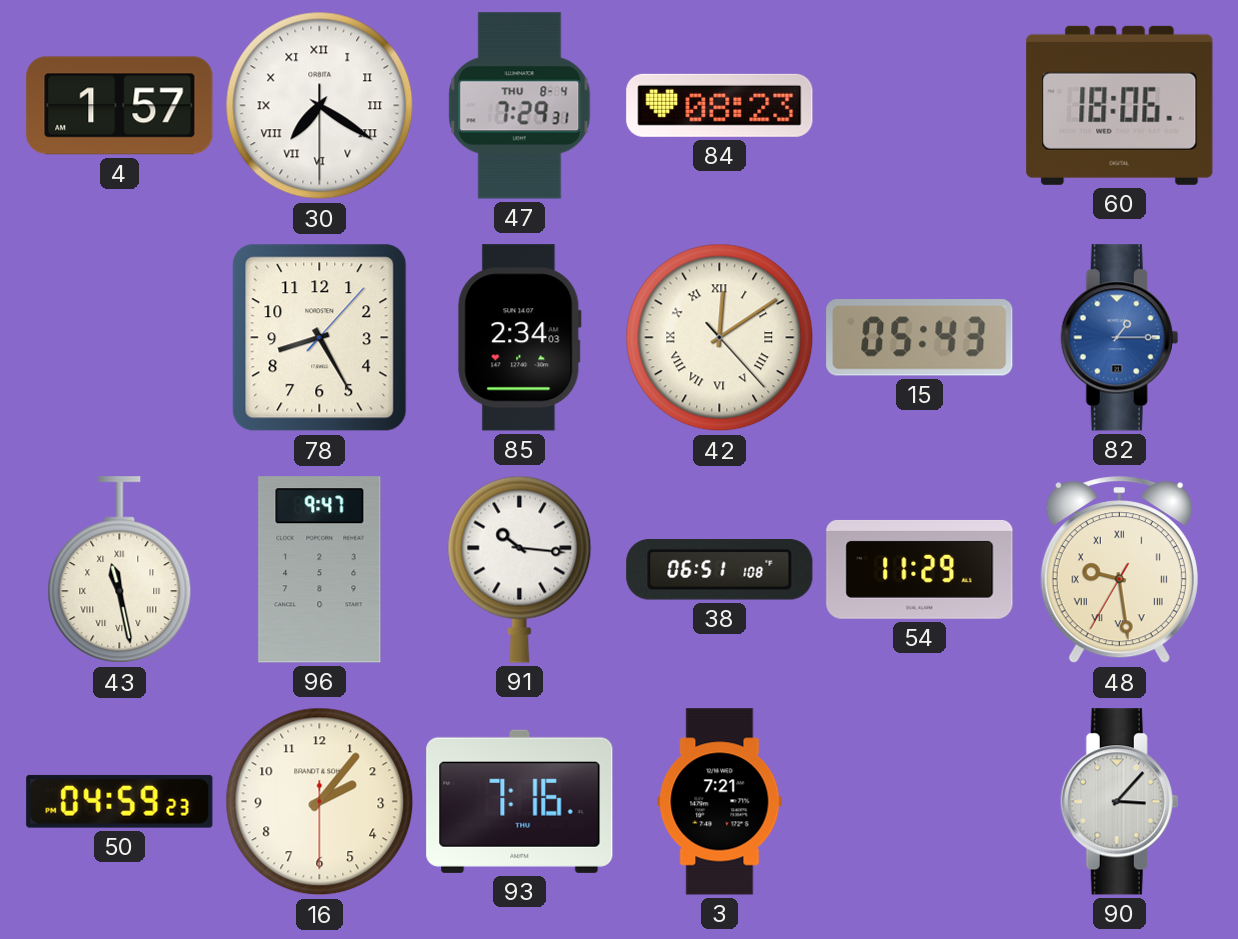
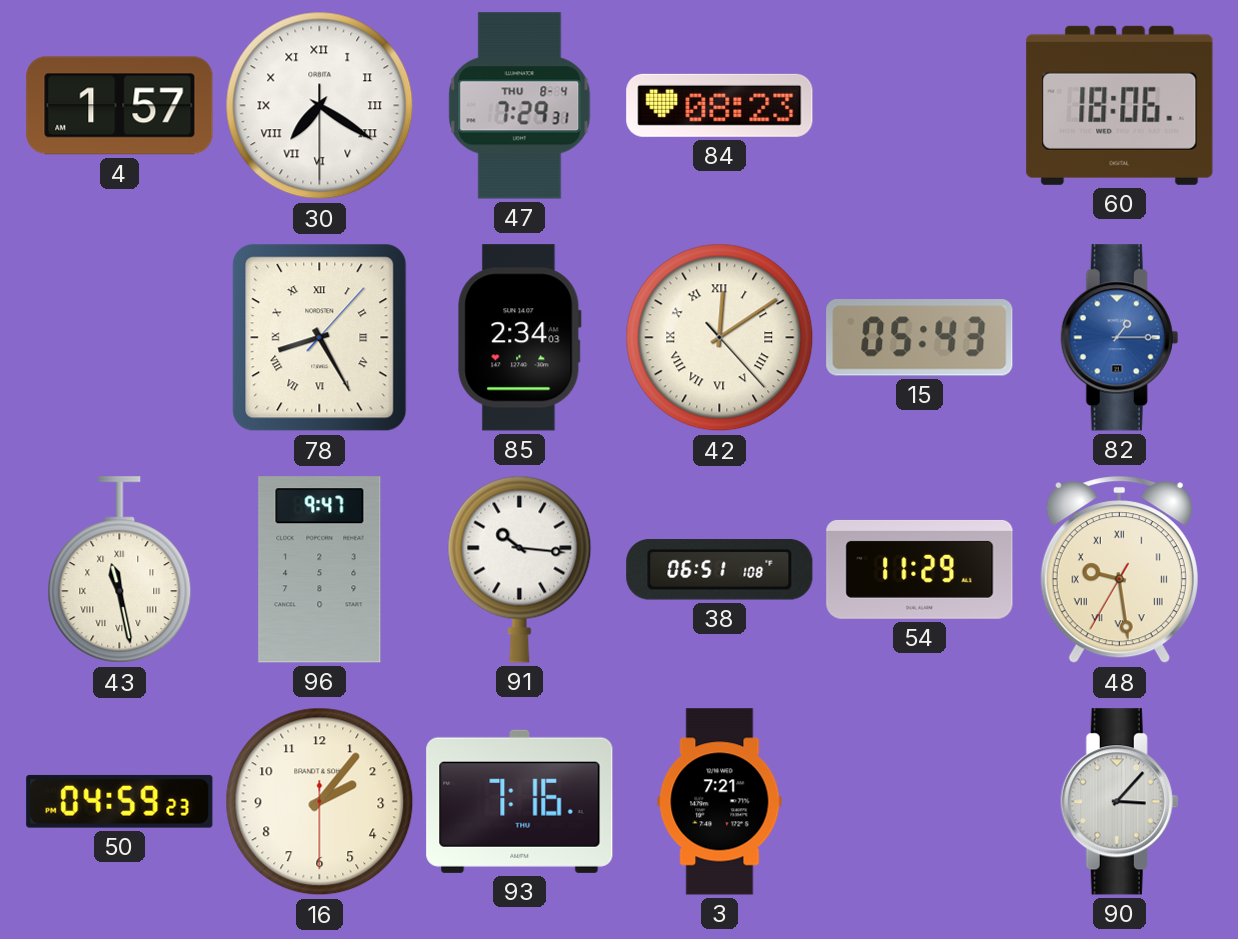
78 numerals: Arabic -> Roman
